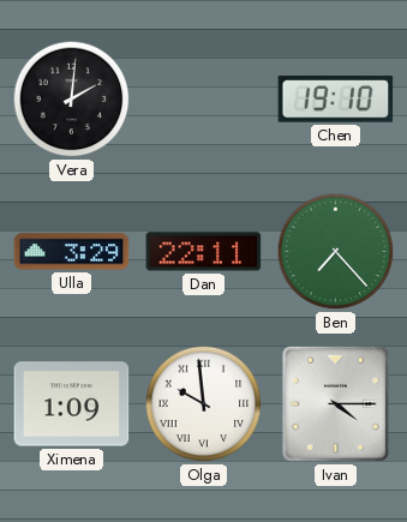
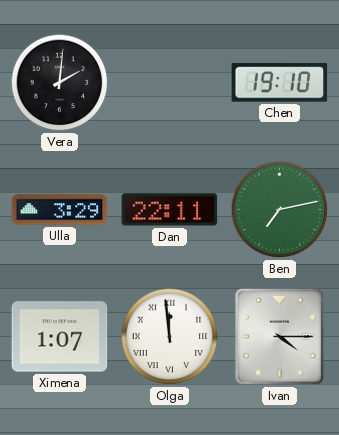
Ben: 7:23 -> 7:13
Ximena: 1:09 -> 1:07
Olga: 9:59 -> 11:59
